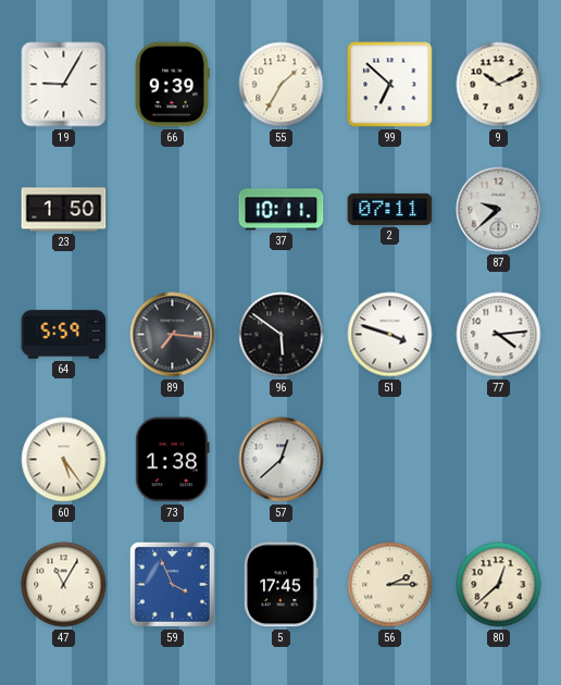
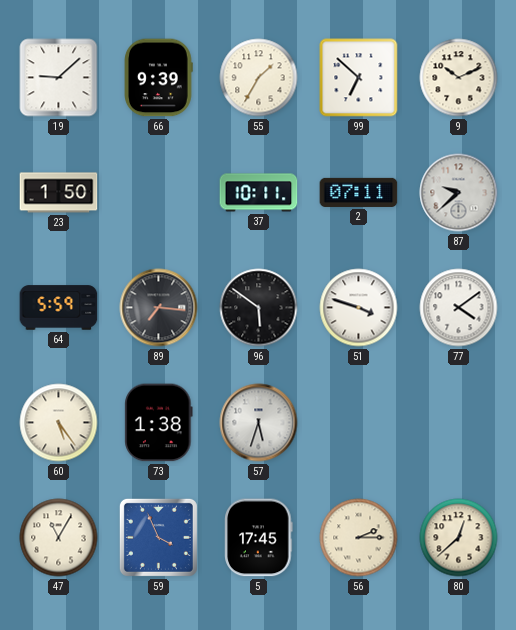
19: 9:05 -> 9:08
77: 4:14 -> 4:09
57: 12:38 -> 5:33
